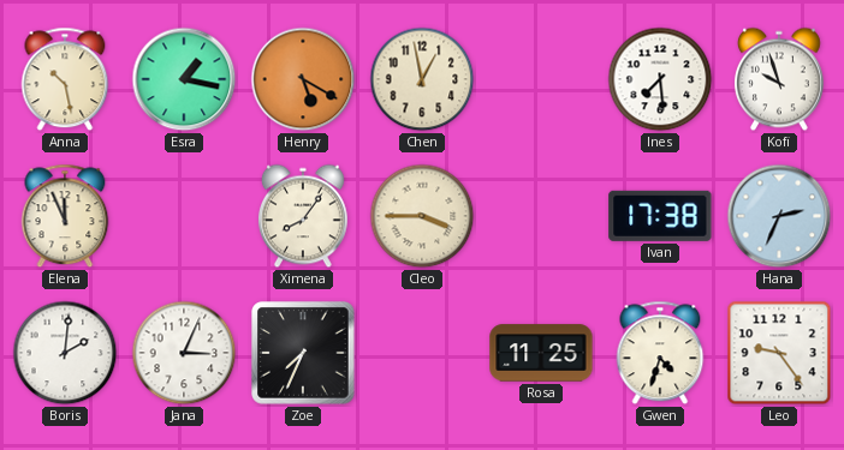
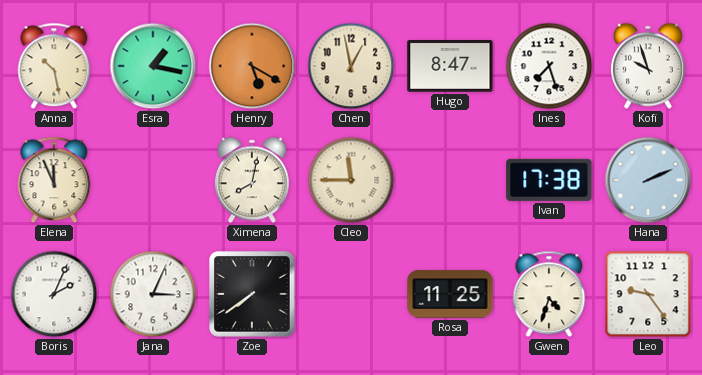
Hugo: none -> 8:47
Ines: 7:29 -> 7:27
Ximena: 8:06 -> 8:02
Cleo: 3:45 -> 11:45
Hana: 2:34 -> 2:11
Boris: 2:01 -> 2:04
Zoe: 7:34 -> 7:39
